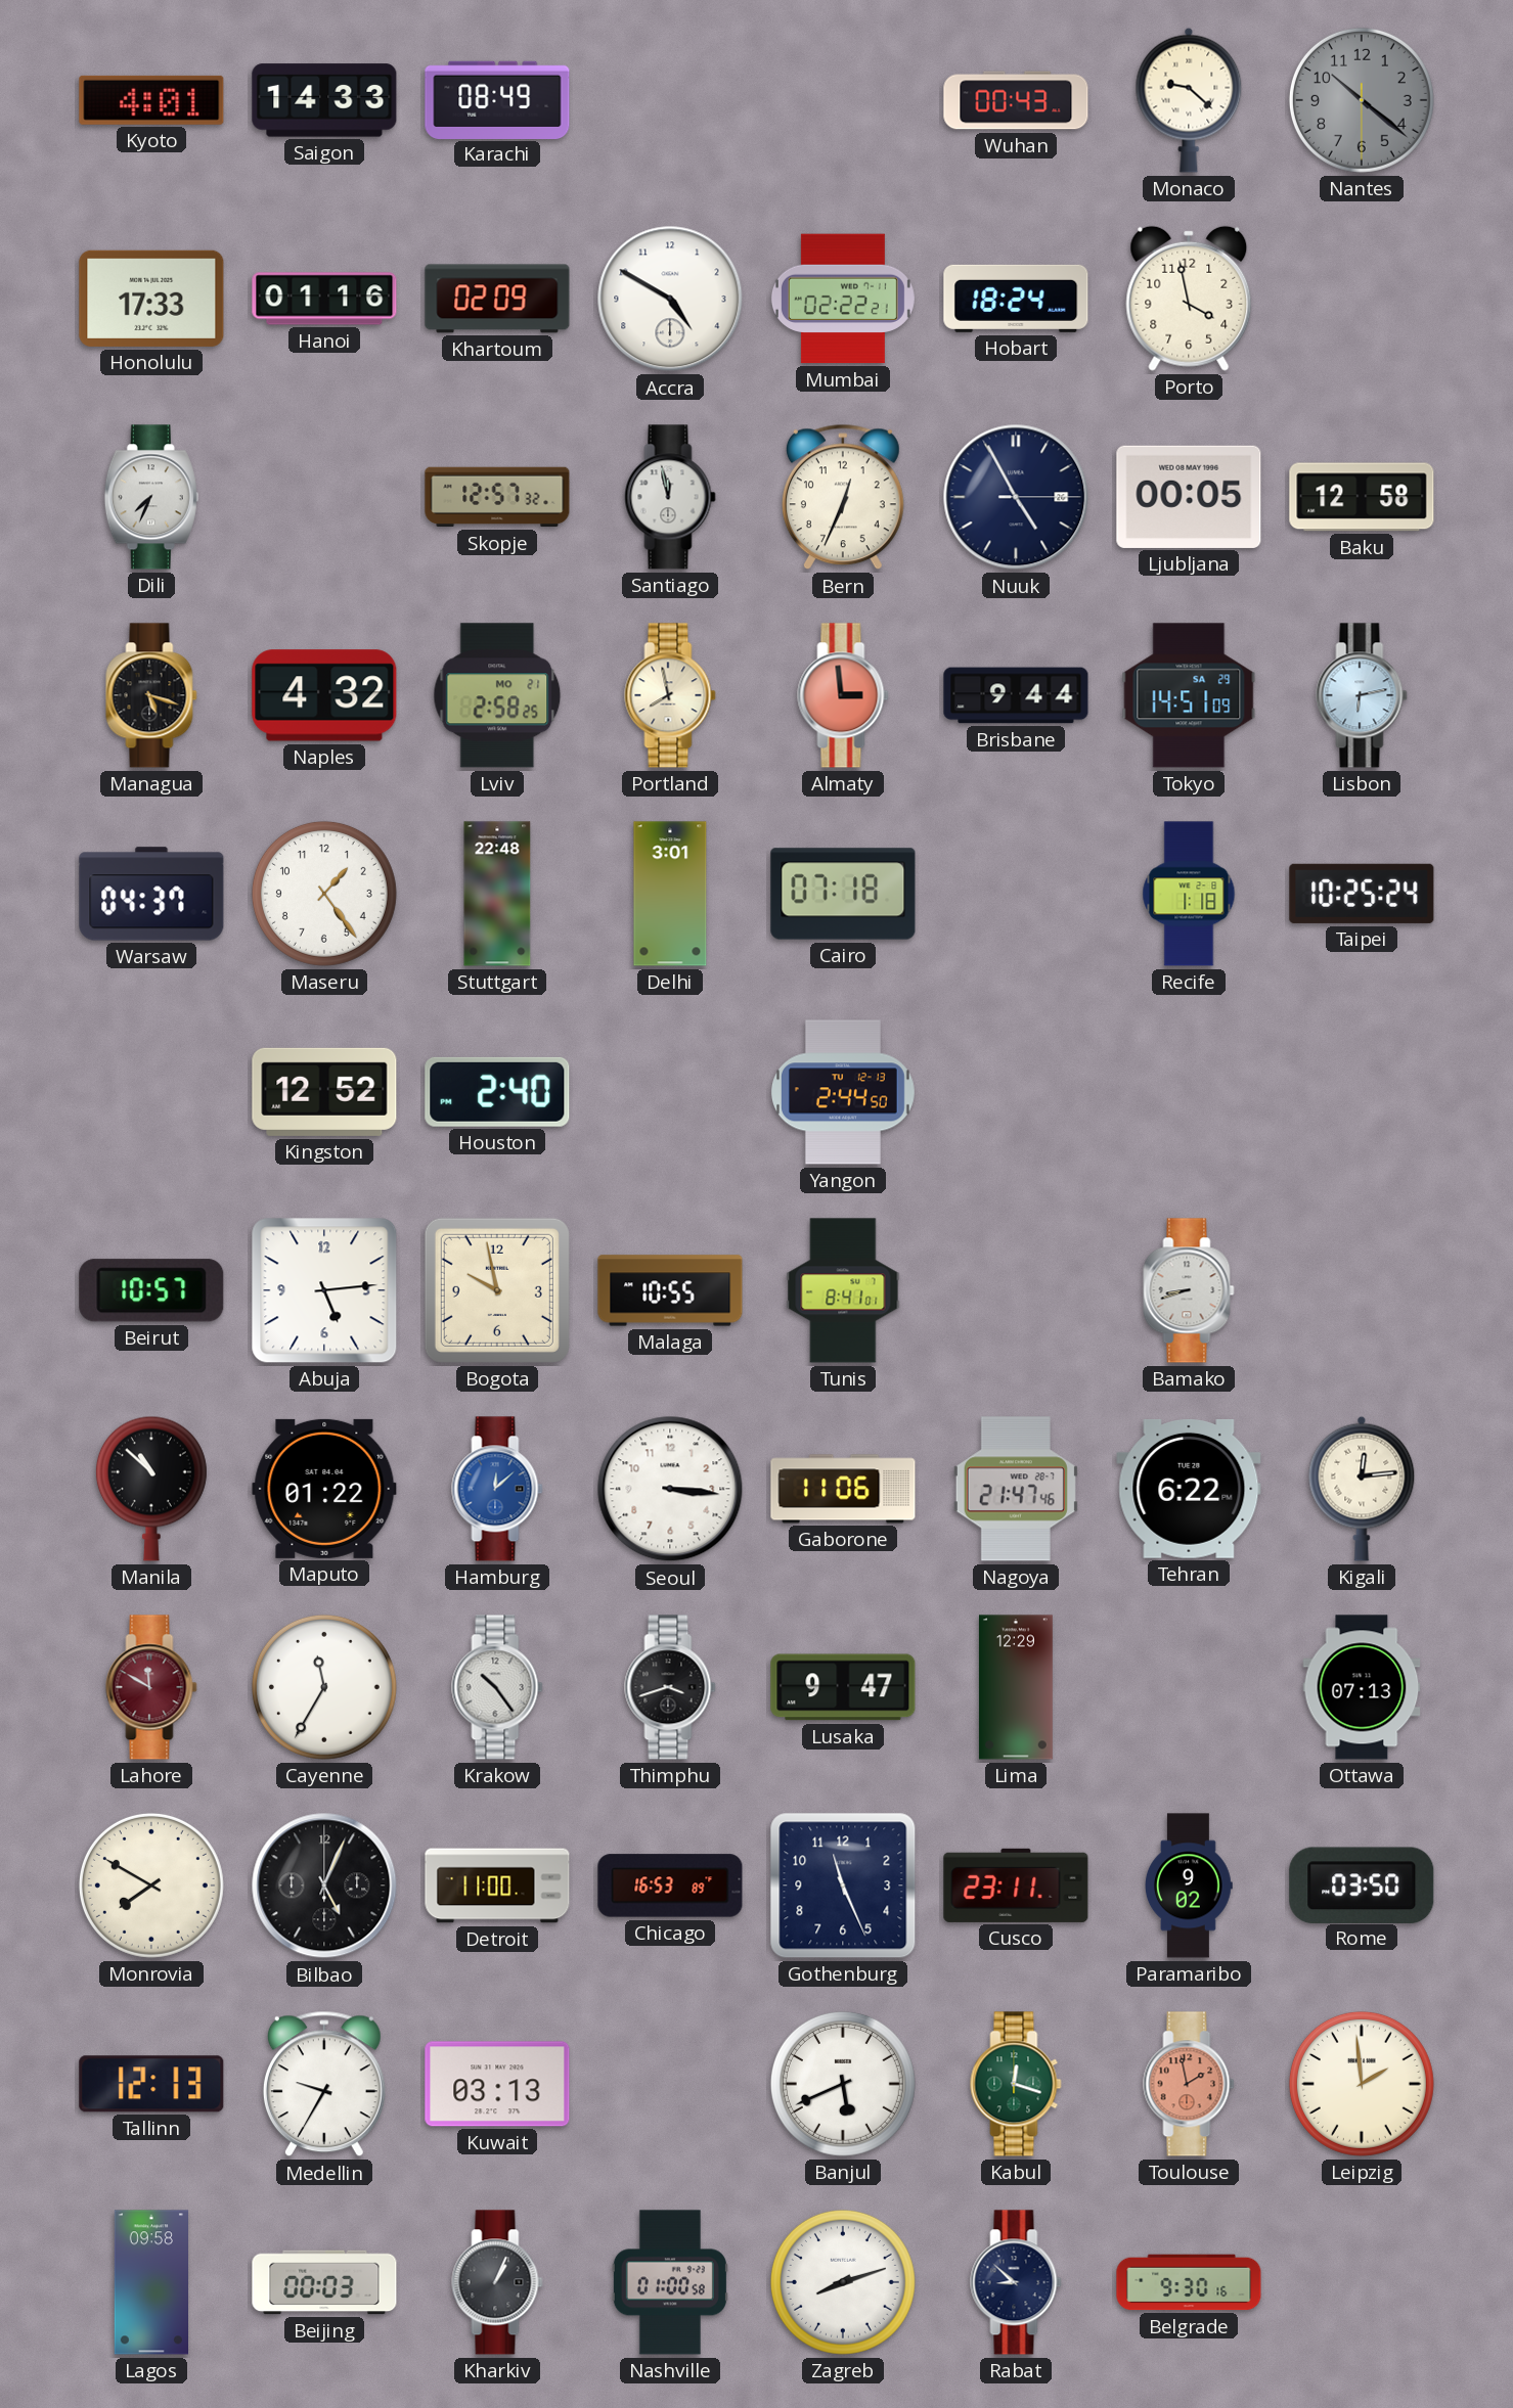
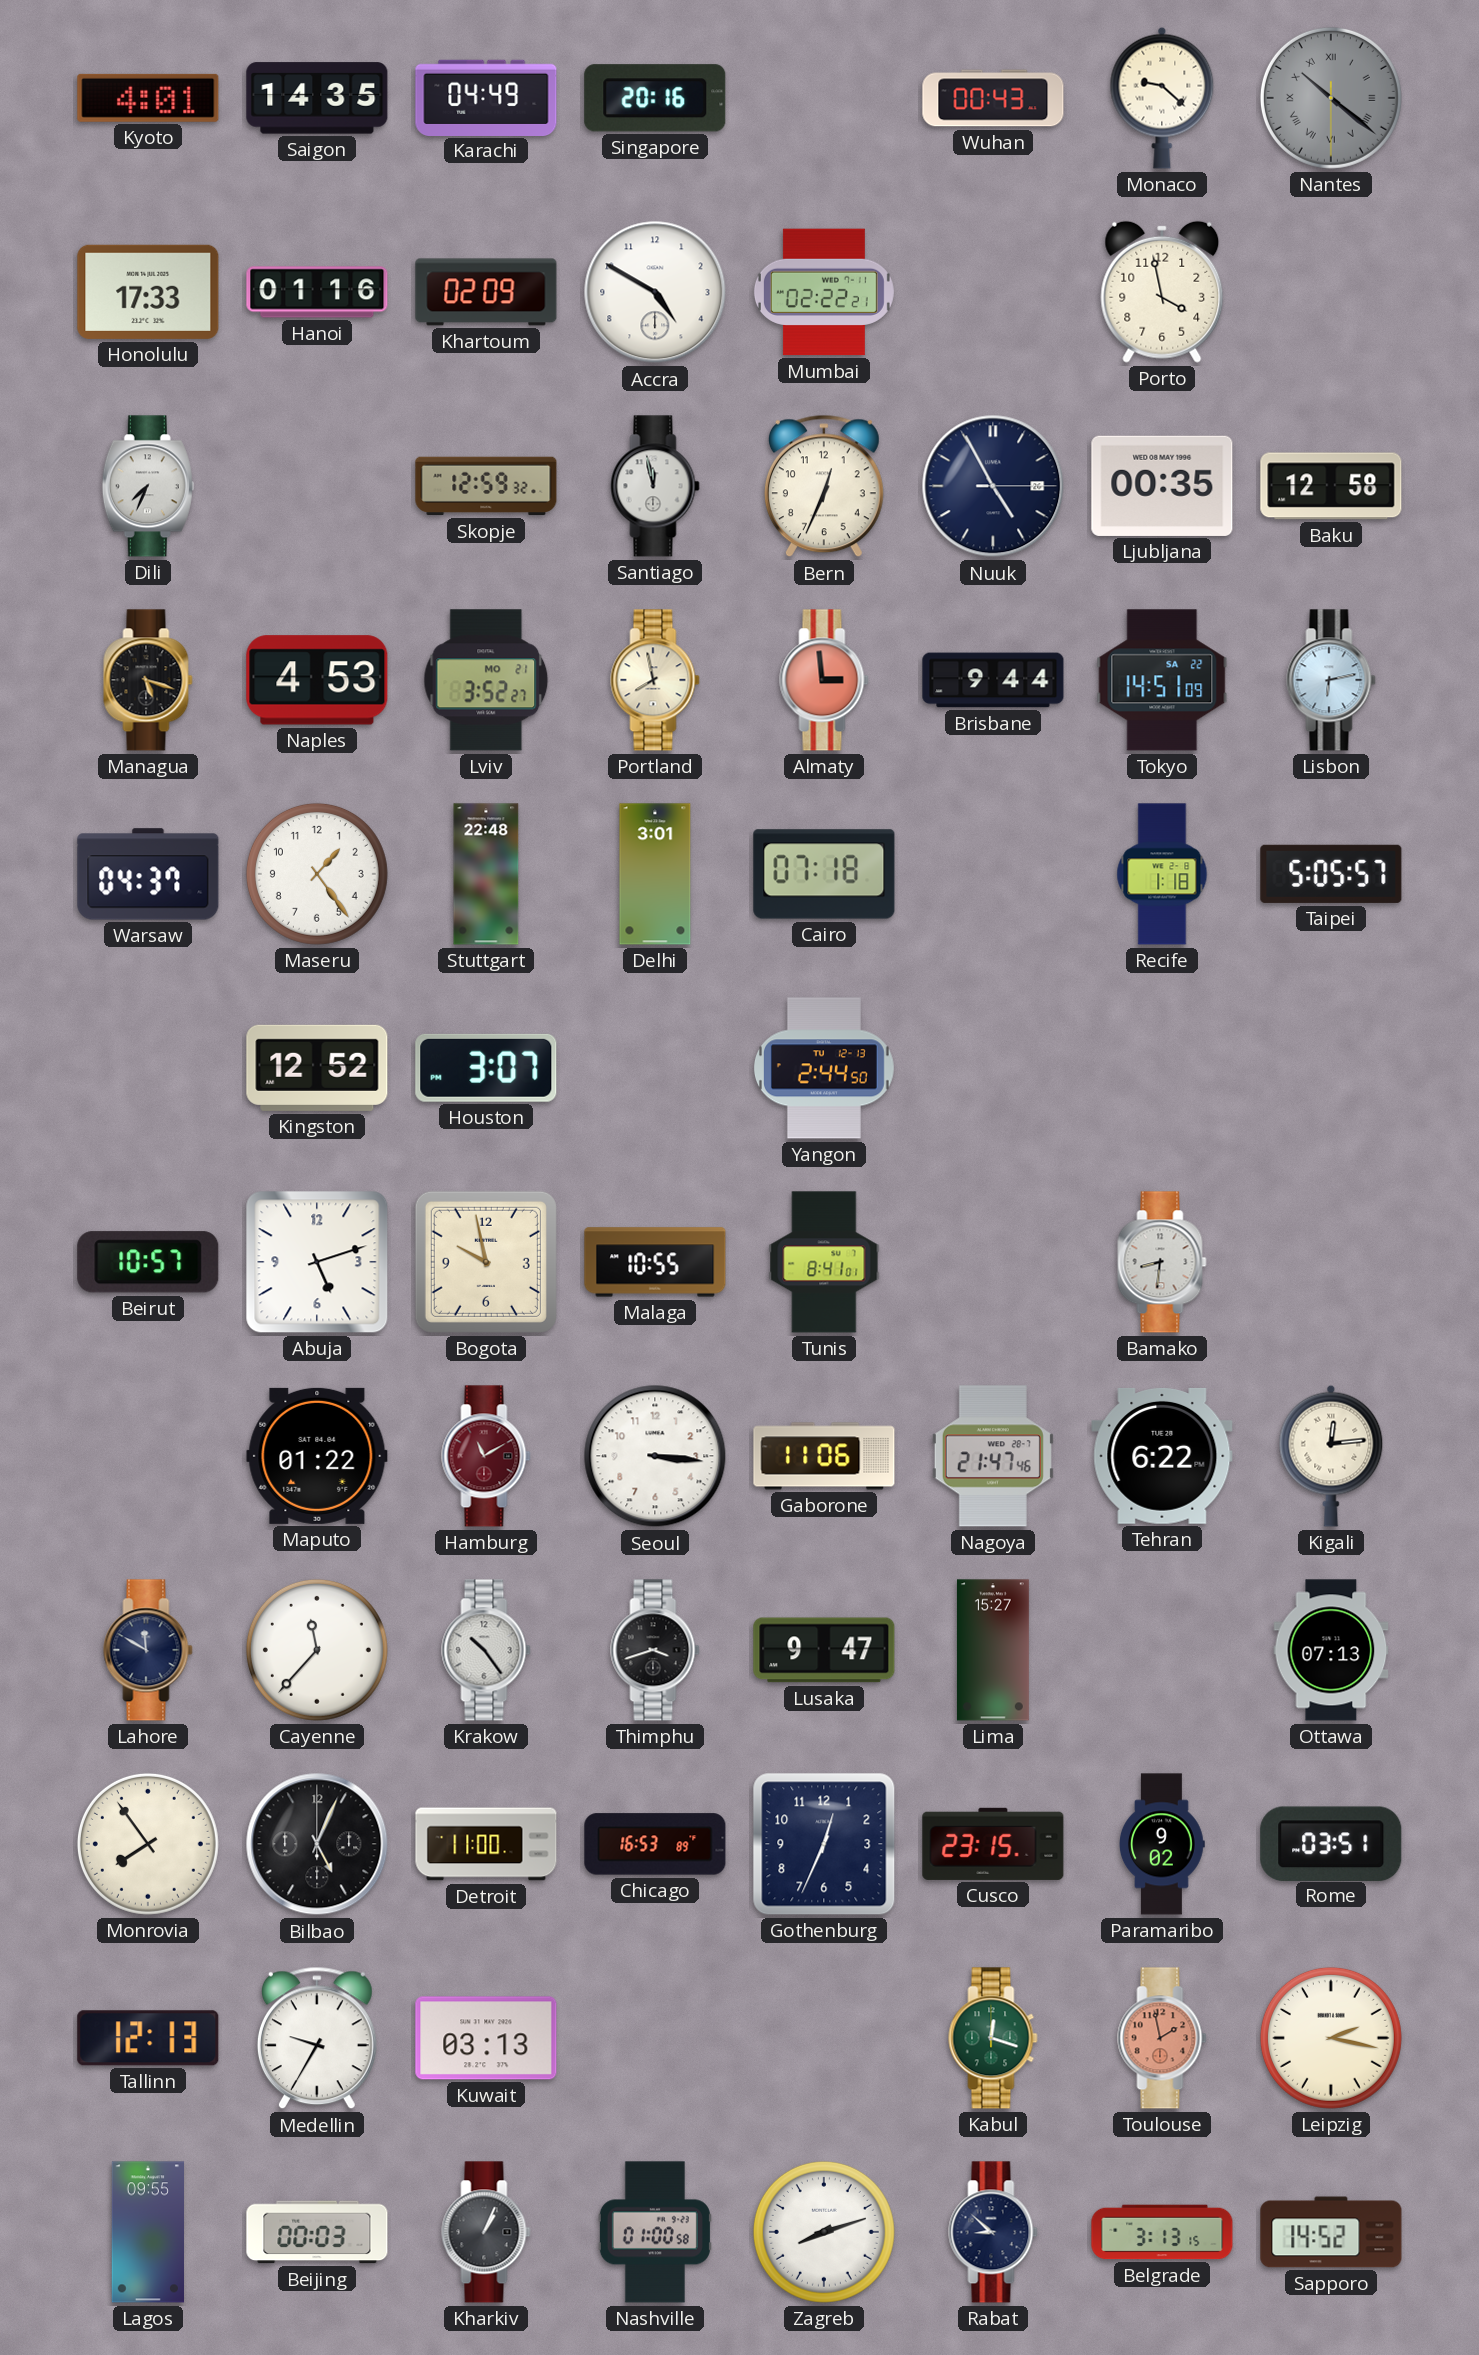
Saigon: 14:33 -> 14:35
Karachi: 08:49 -> 04:49
Singapore: none -> 20:16
Nantes numerals: Arabic -> Roman
Hobart: 18:24 -> none
Skopje: 12:57 -> 12:59
Ljubljana: 00:05 -> 00:35
Naples: 4:32 -> 4:53
Lviv: 2:58 -> 3:52
Tokyo date: SA 29 -> SA 22
Taipei: 10:25 -> 5:05
Houston: 2:40 -> 3:07
Abuja: 5:14 -> 5:12
Bamako: 8:42 -> 8:31
Manila: 10:52 -> none
Hamburg: 12:08 -> 11:10
Hamburg dial: blue -> burgundy
Lahore dial: burgundy -> navy
Cayenne: 11:35 -> 11:37
Lima: 12:29 -> 15:27
Monrovia: 7:50 -> 7:54
Gothenburg: 11:26 -> 12:34
Cusco: 23:11 -> 23:15
Rome: 03:50 -> 03:51
Banjul: 5:41 -> none
Leipzig: 1:59 -> 2:17
Lagos: 09:58 -> 09:55
Belgrade: 9:30 -> 3:13
Sapporo: none -> 14:52
